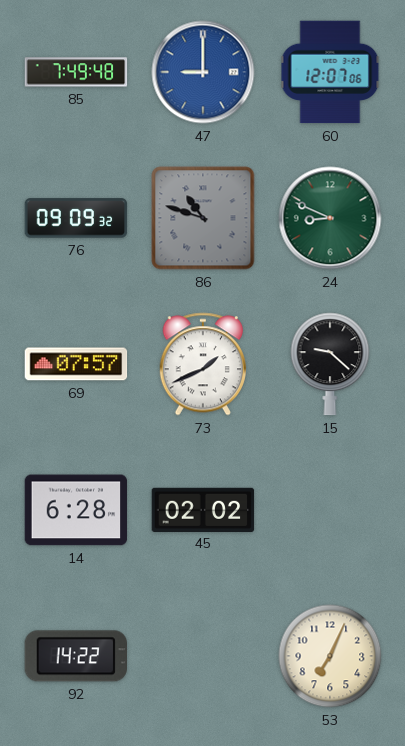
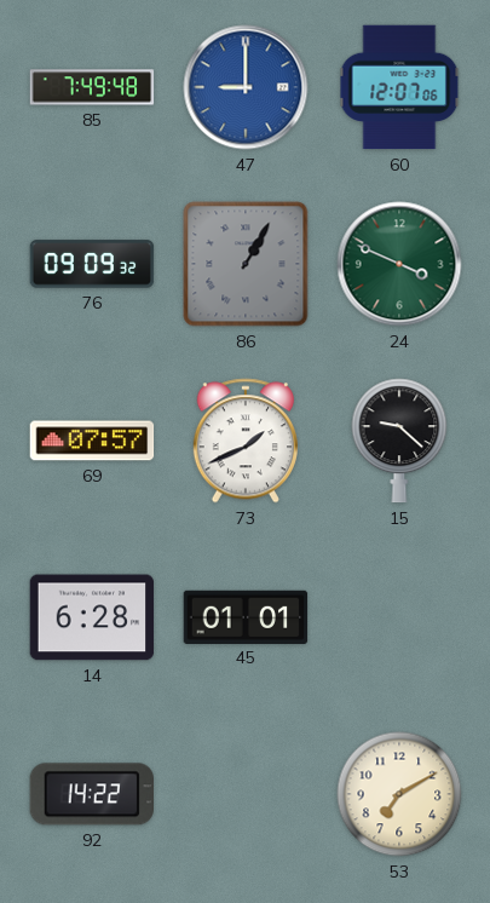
86: 10:48 -> 1:05
24: 8:49 -> 3:49
45: 02:02 -> 01:01
53: 7:04 -> 7:10
